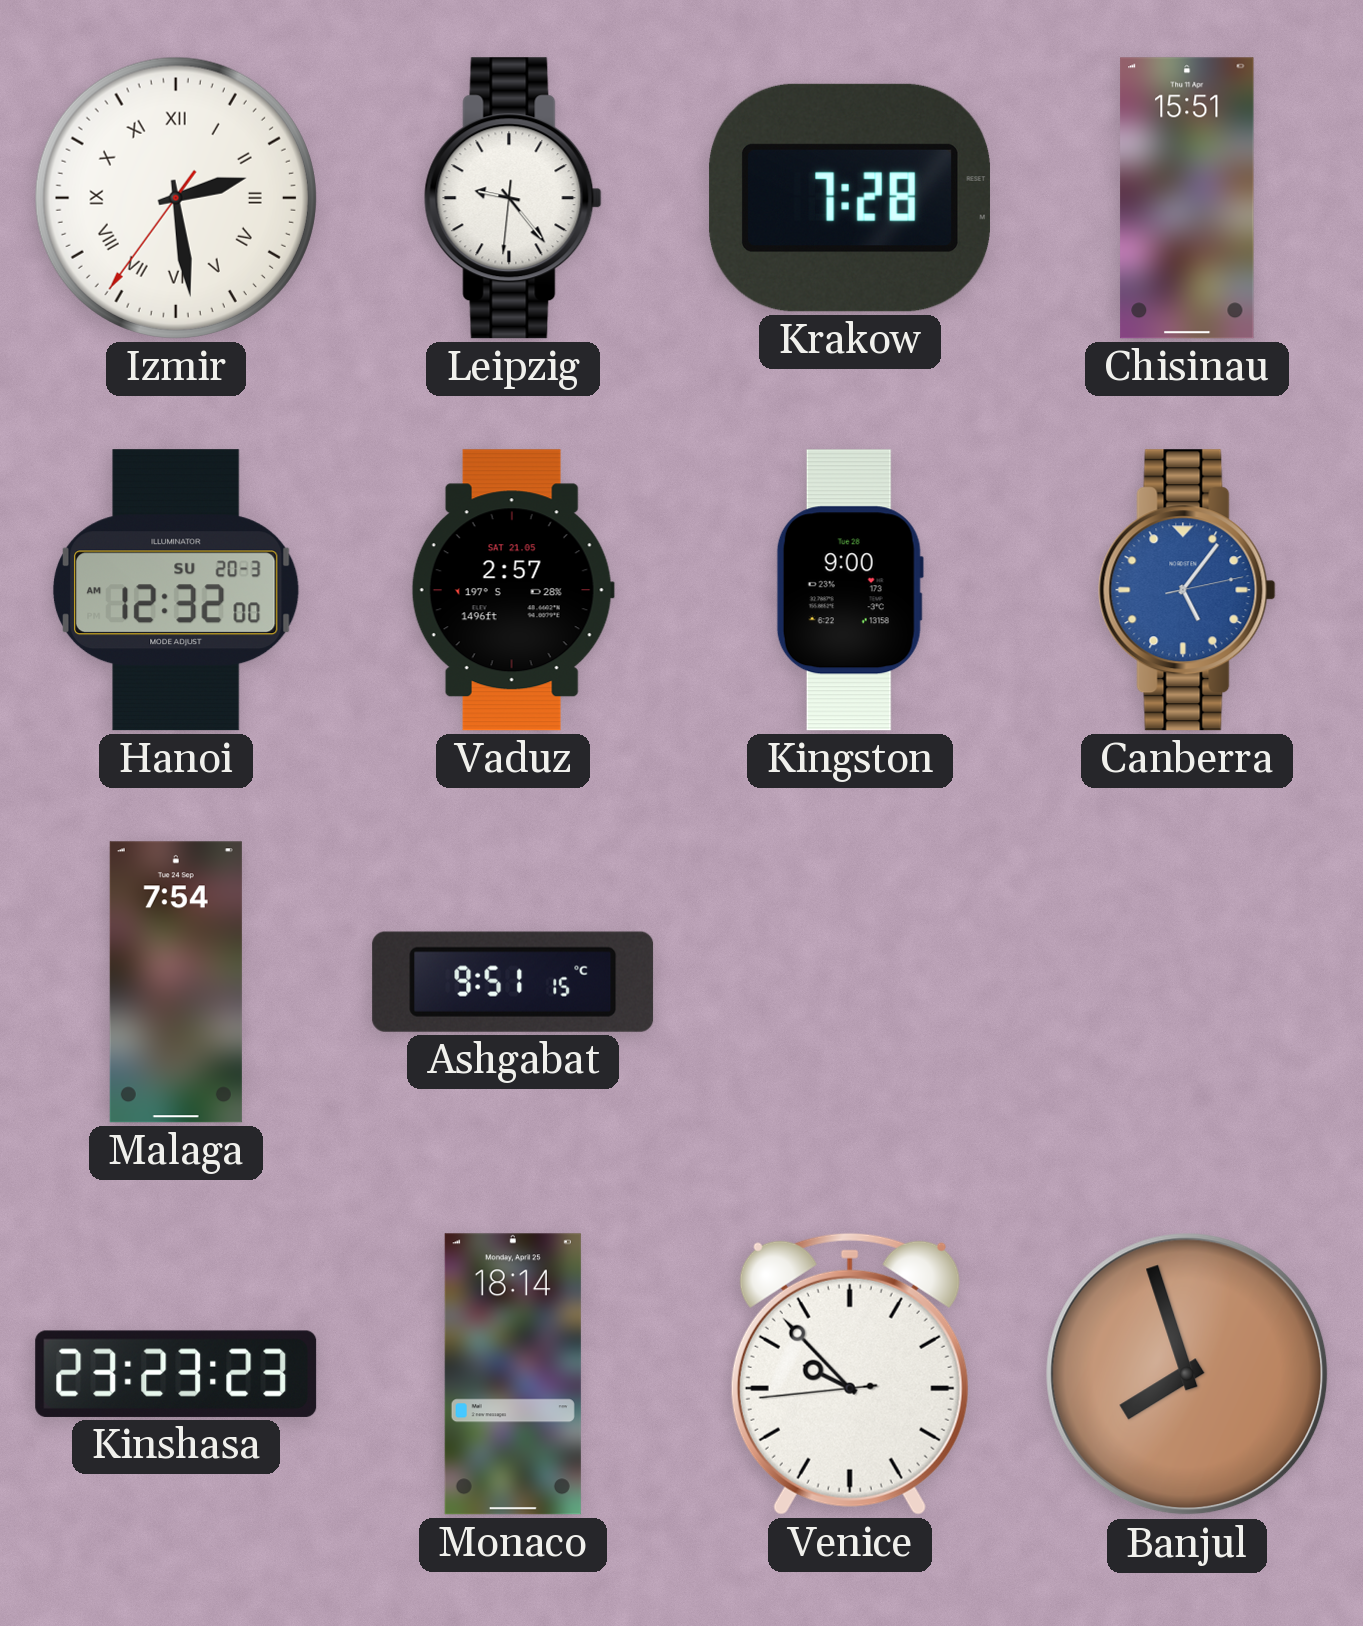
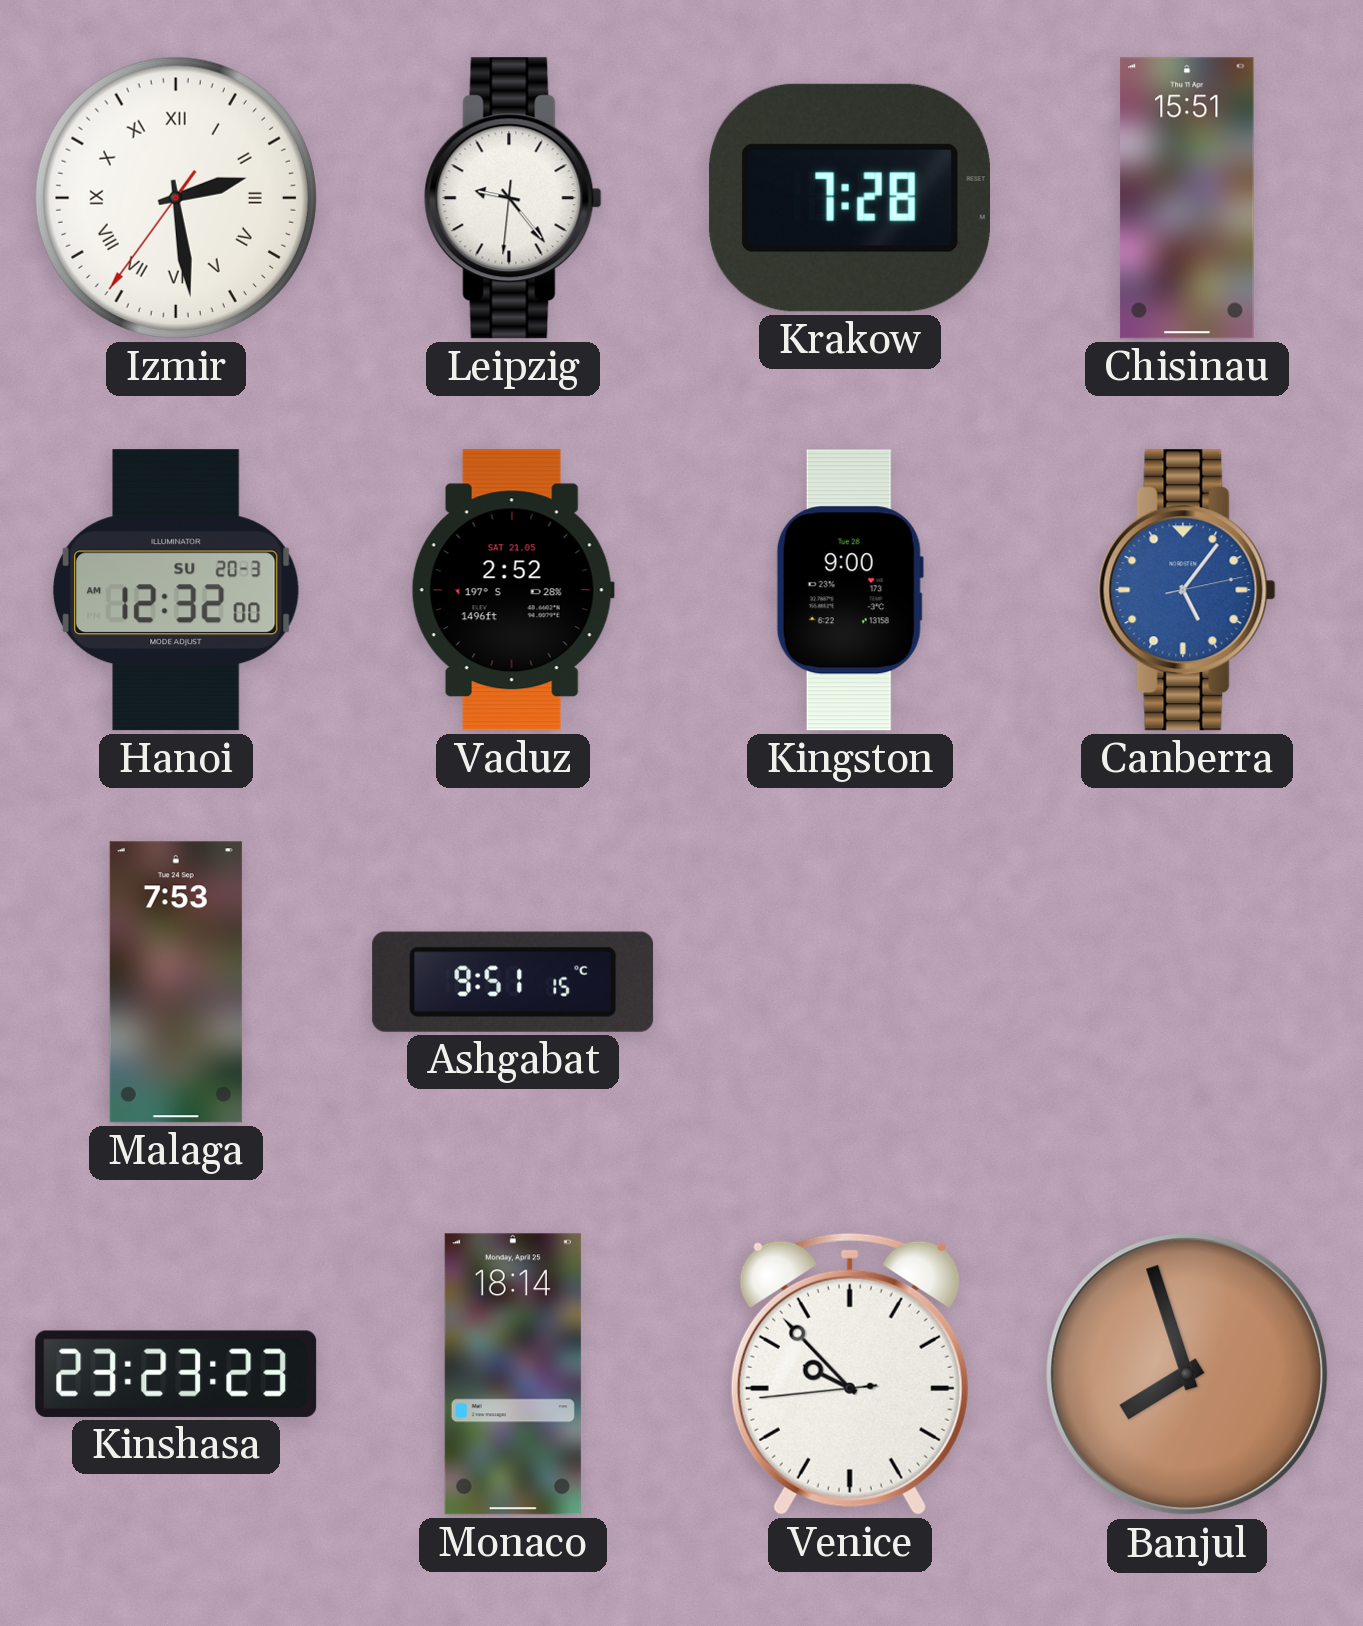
Vaduz: 2:57 -> 2:52
Malaga: 7:54 -> 7:53
